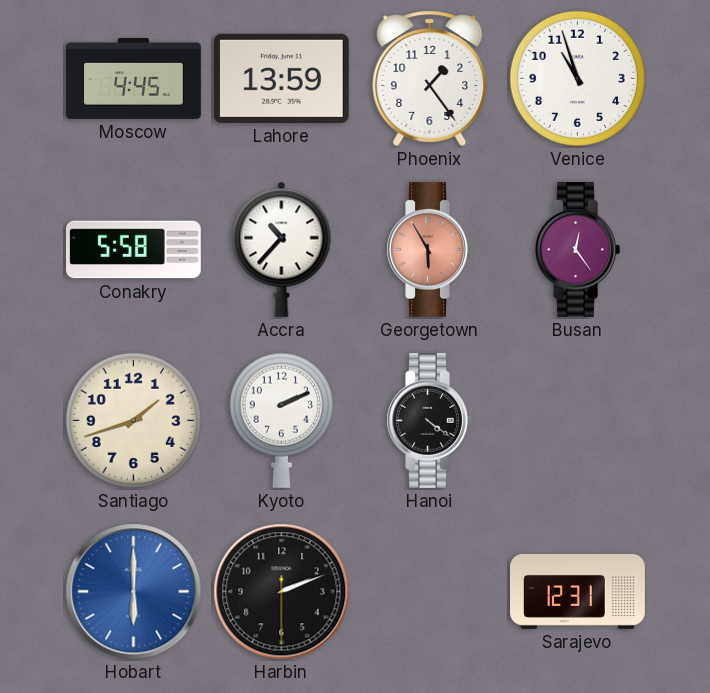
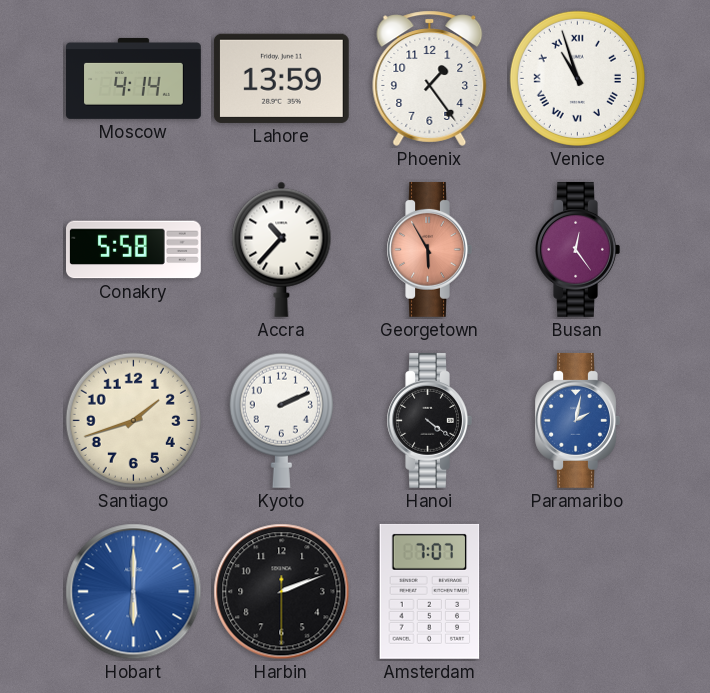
Moscow: 4:45 -> 4:14
Venice numerals: Arabic -> Roman
Paramaribo: none -> 2:02
Amsterdam: none -> 7:07
Sarajevo: 12:31 -> none
